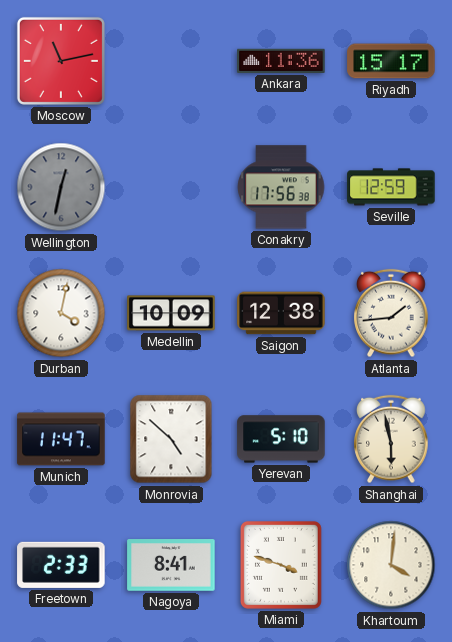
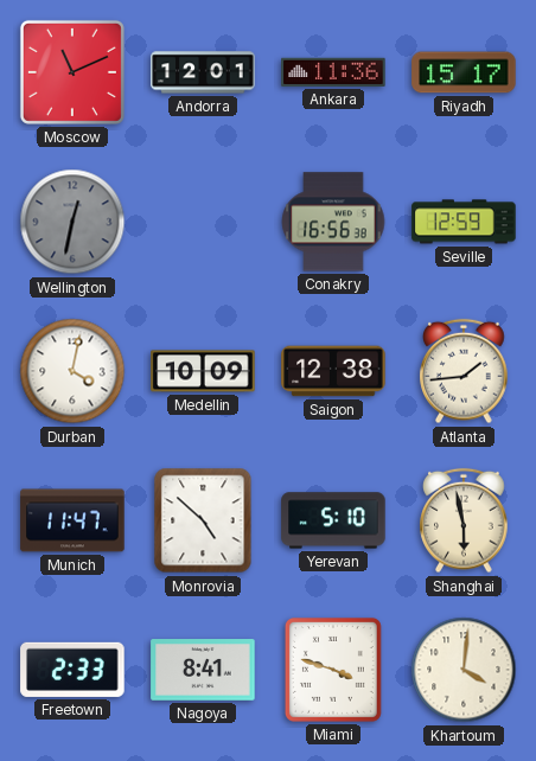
Moscow: 11:13 -> 11:11
Andorra: none -> 12:01
Conakry: 17:56 -> 16:56
